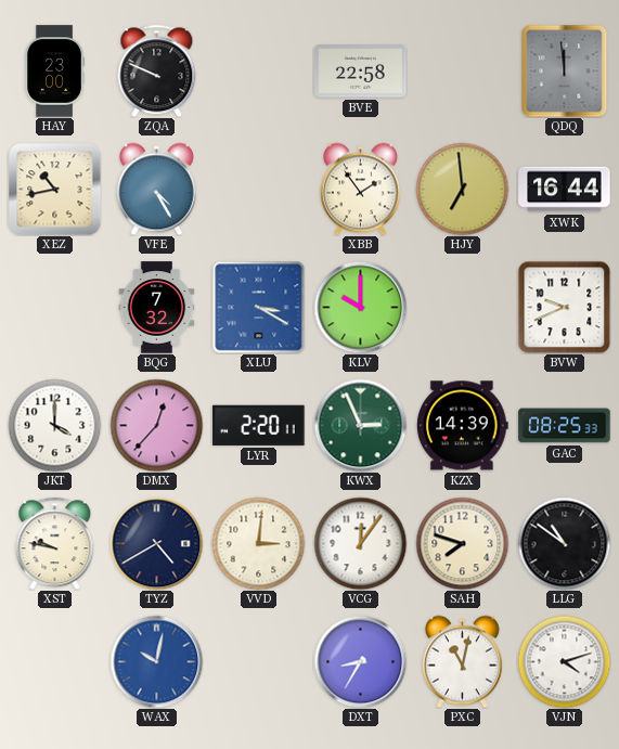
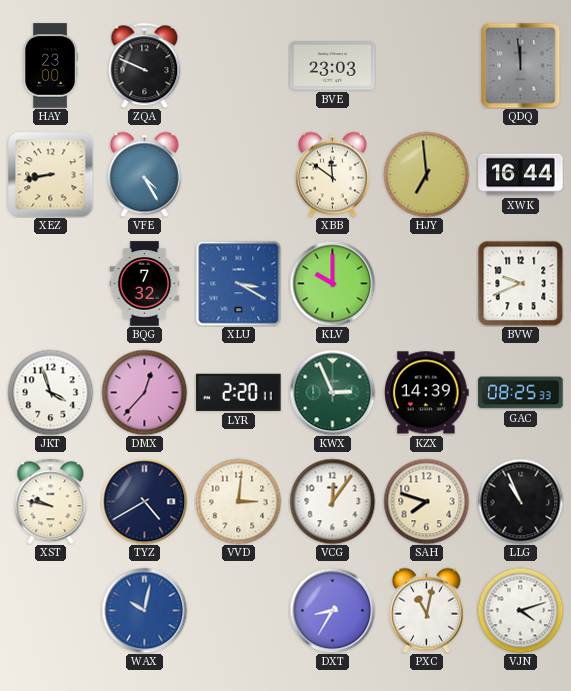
BVE: 22:58 -> 23:03
XEZ: 10:43 -> 8:43
XBB: 1:54 -> 11:51
JKT: 4:00 -> 3:57
LLG: 10:51 -> 10:56
